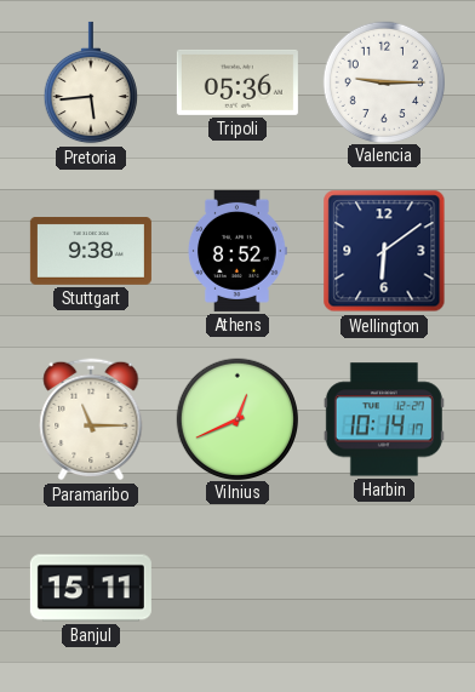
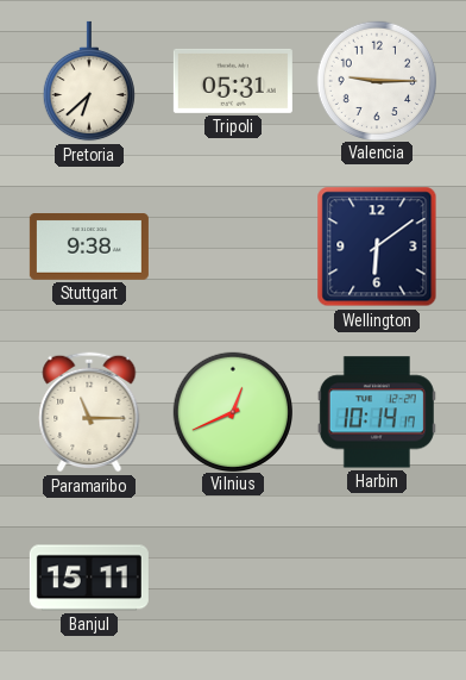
Pretoria: 5:44 -> 6:38
Tripoli: 05:36 -> 05:31
Athens: 8:52 -> none
